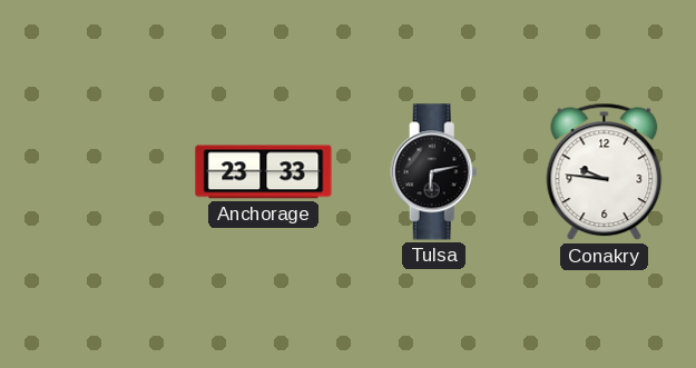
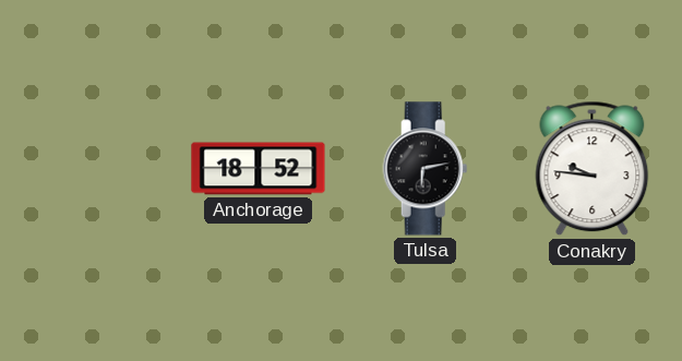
Anchorage: 23:33 -> 18:52
